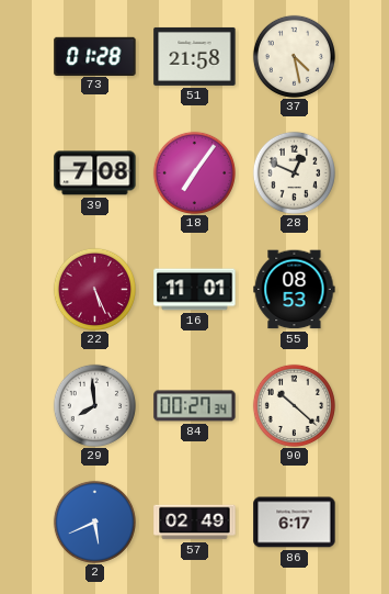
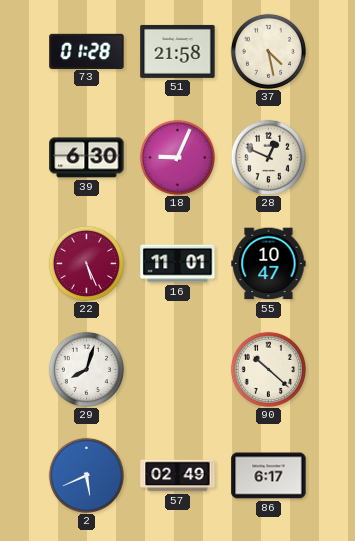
39: 7:08 -> 6:30
18: 7:06 -> 9:04
55: 08:53 -> 10:47
29: 7:59 -> 8:03
84: 00:27 -> none
